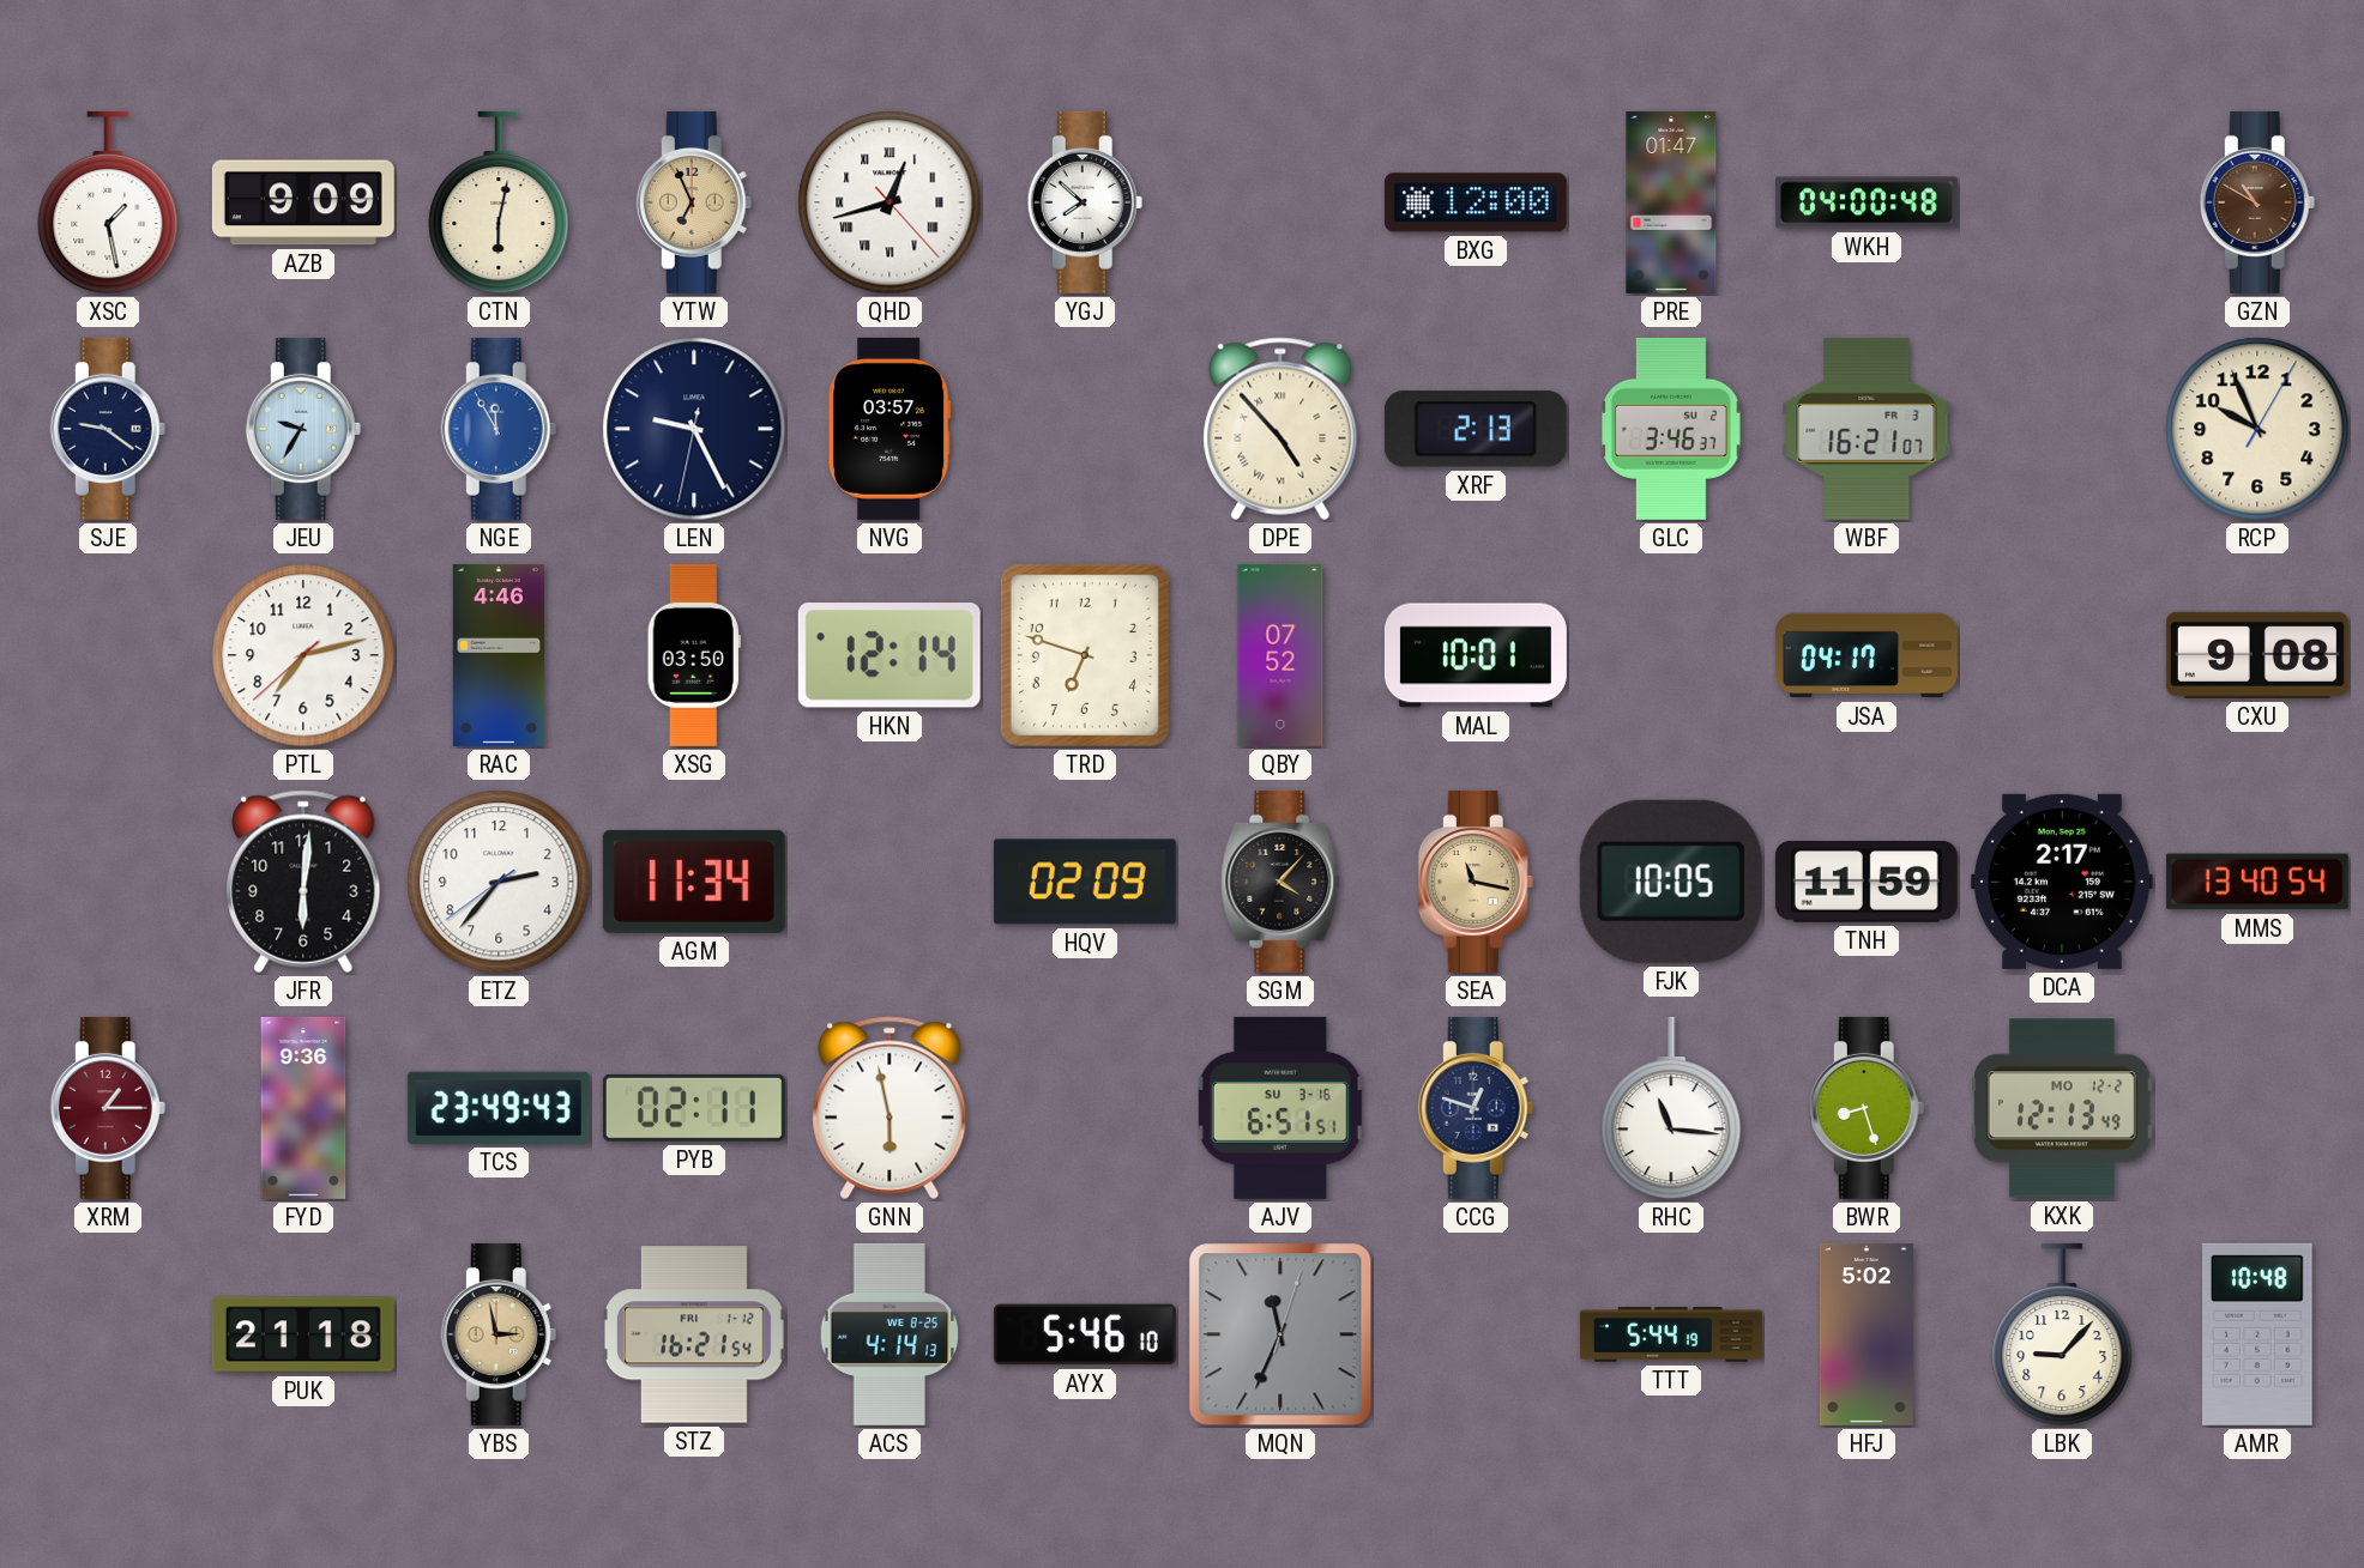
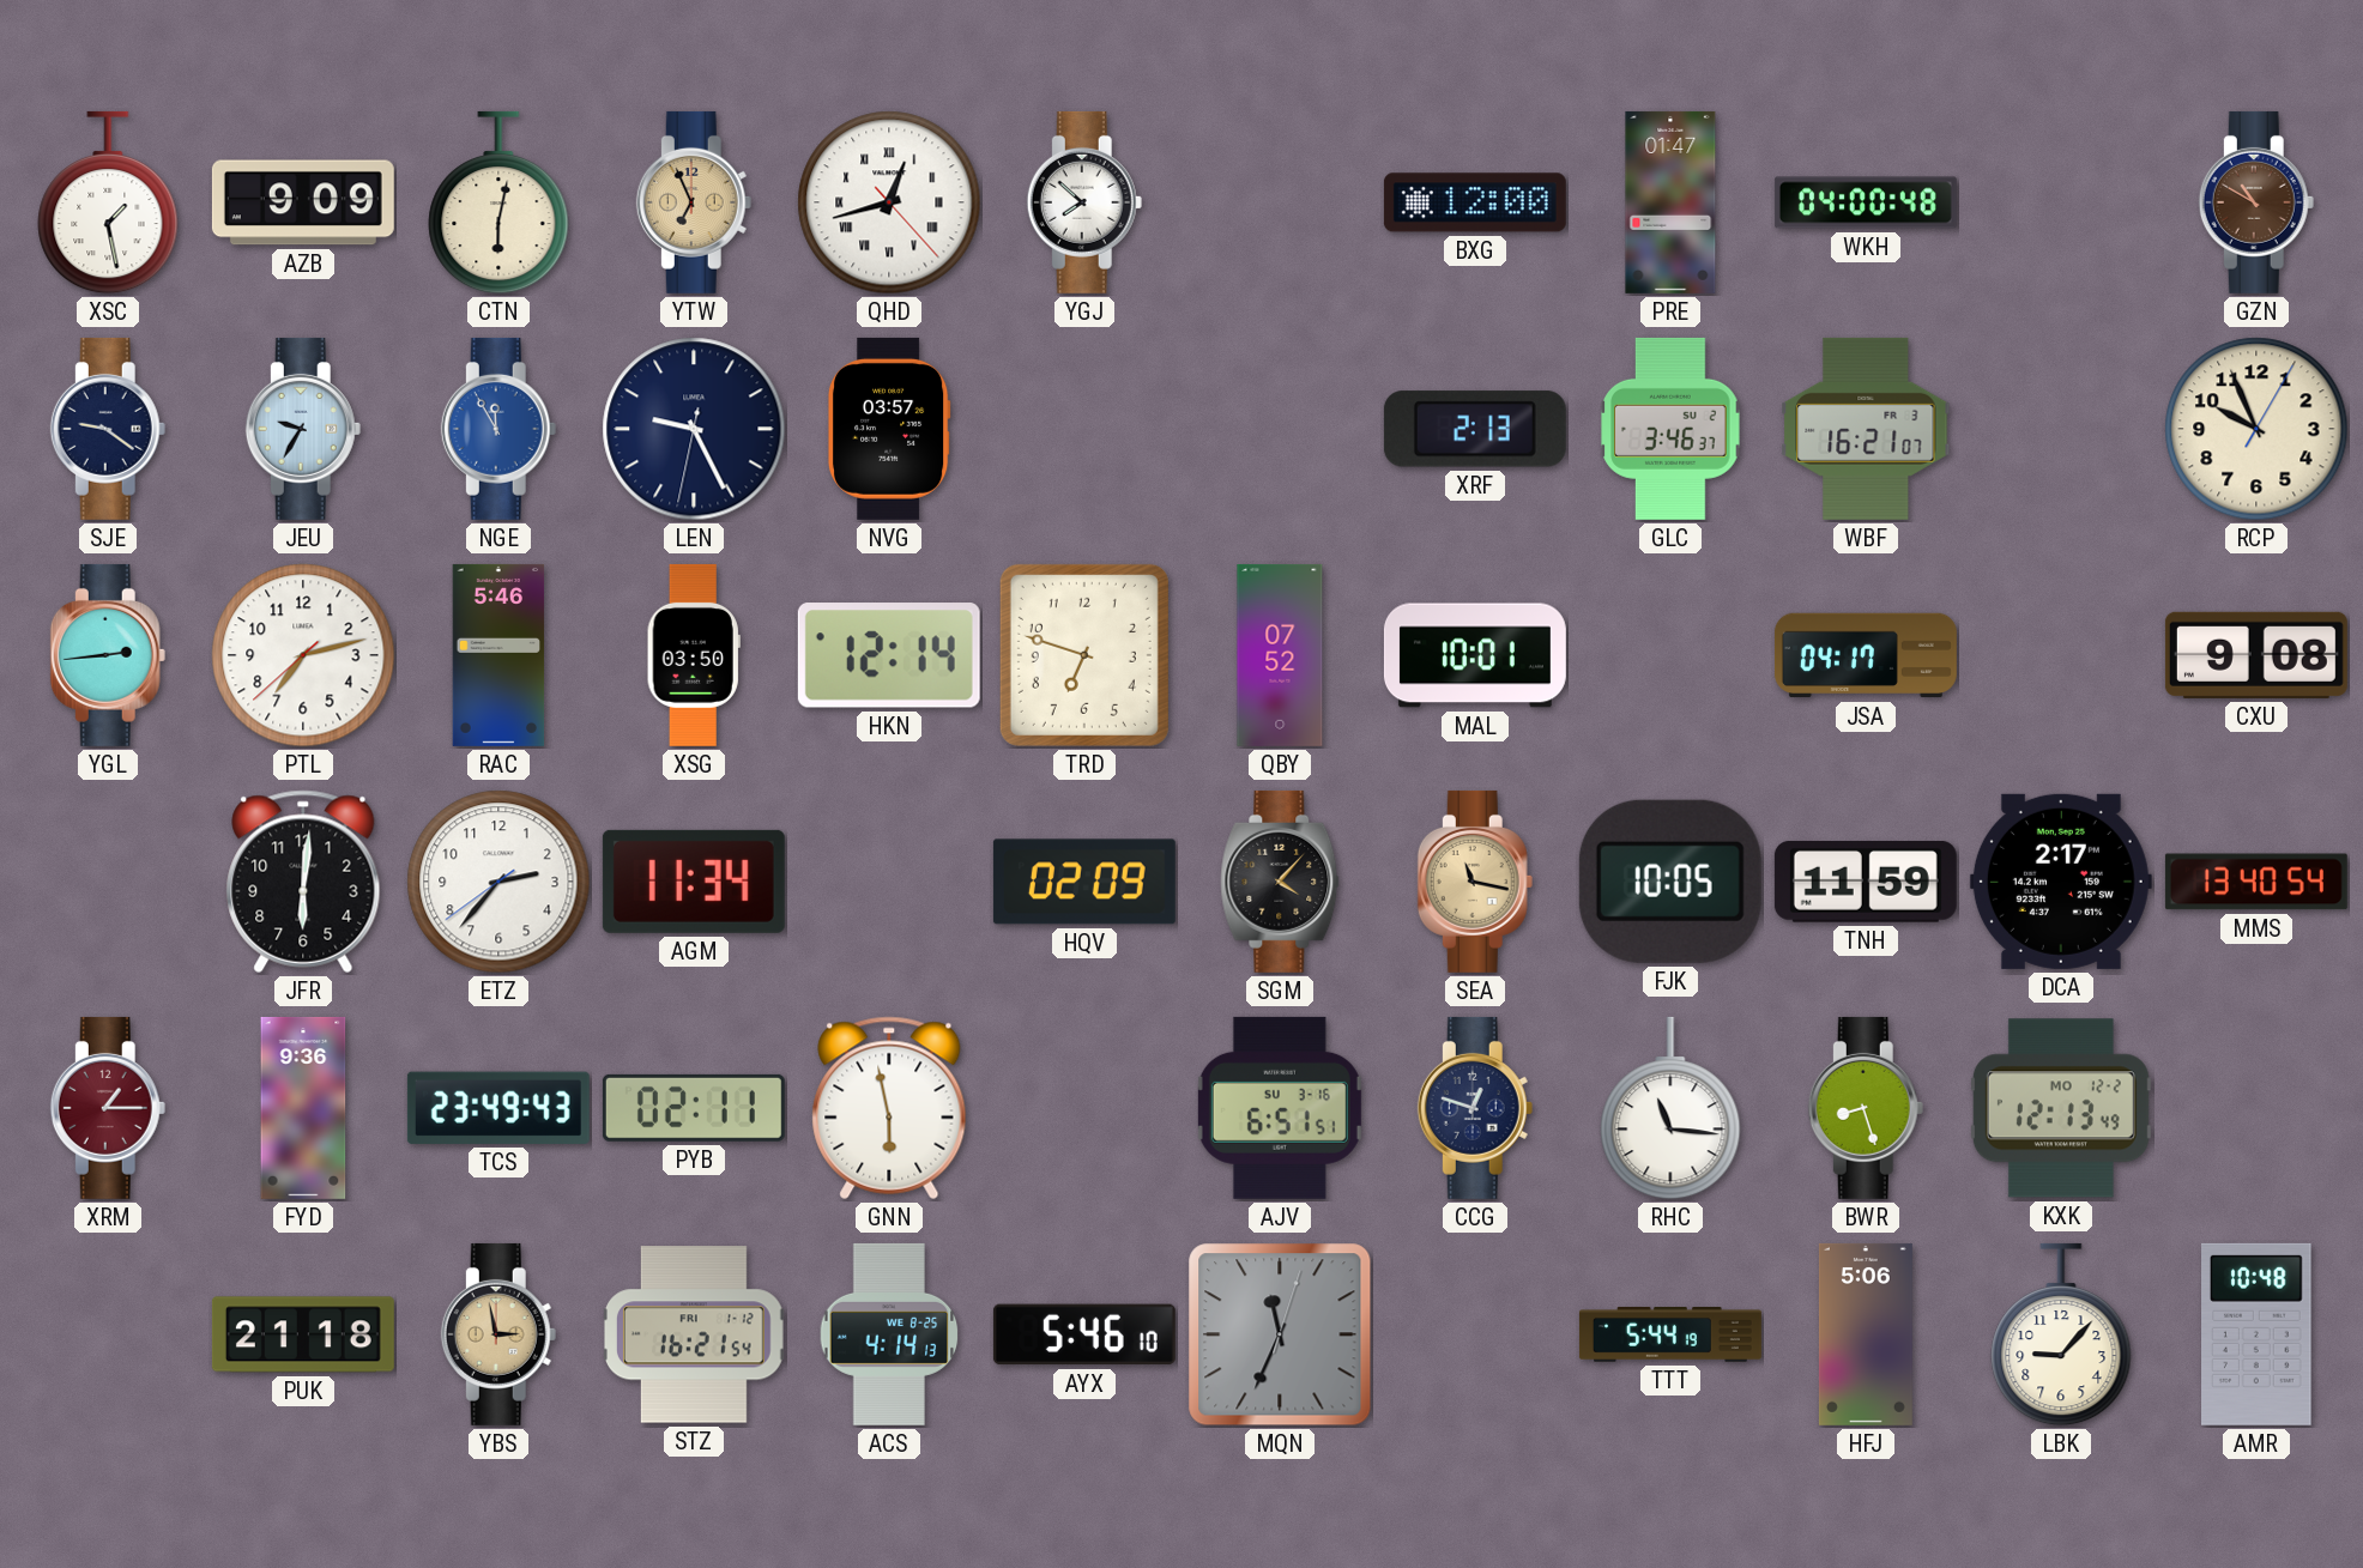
DPE: 4:53 -> none
YGL: none -> 2:44
RAC: 4:46 -> 5:46
HFJ: 5:02 -> 5:06
